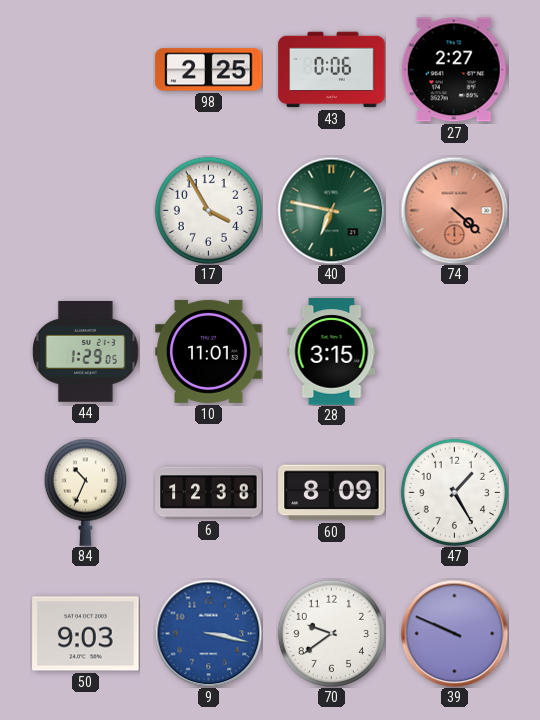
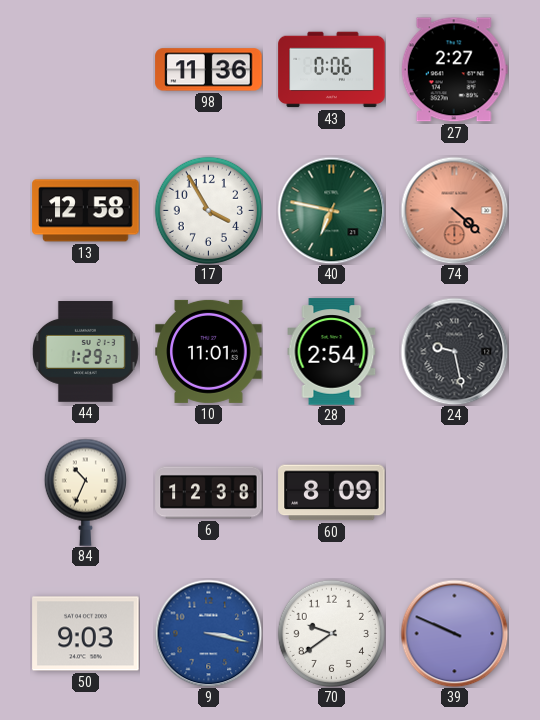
98: 2:25 -> 11:36
13: none -> 12:58
44: 1:29:05 -> 1:29:27
28: 3:15 -> 2:54
24: none -> 9:28
47: 1:25 -> none
